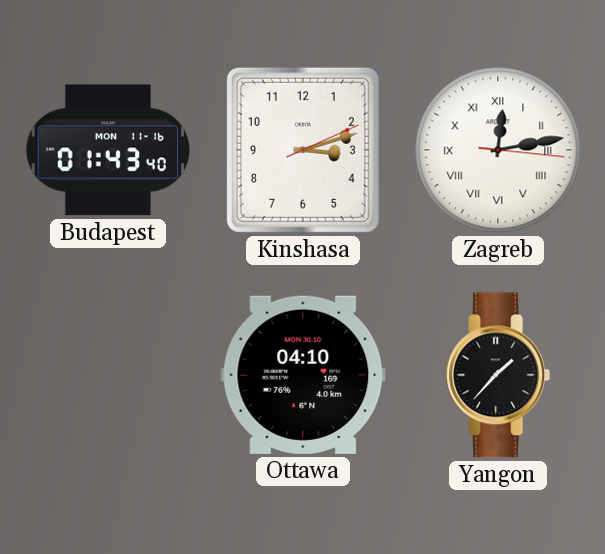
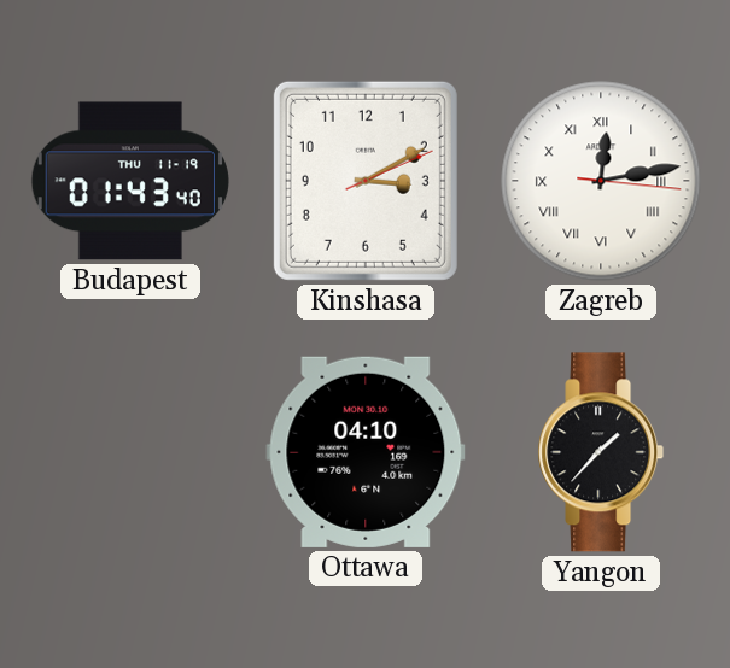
Budapest date: MON 11-16 -> THU 11-19
Kinshasa: 3:12 -> 3:10
